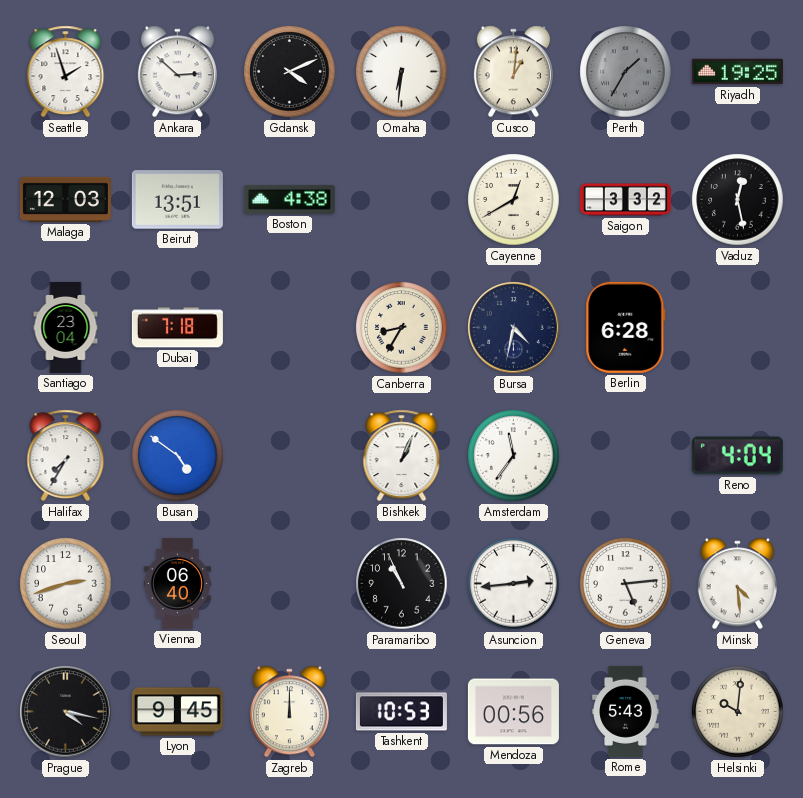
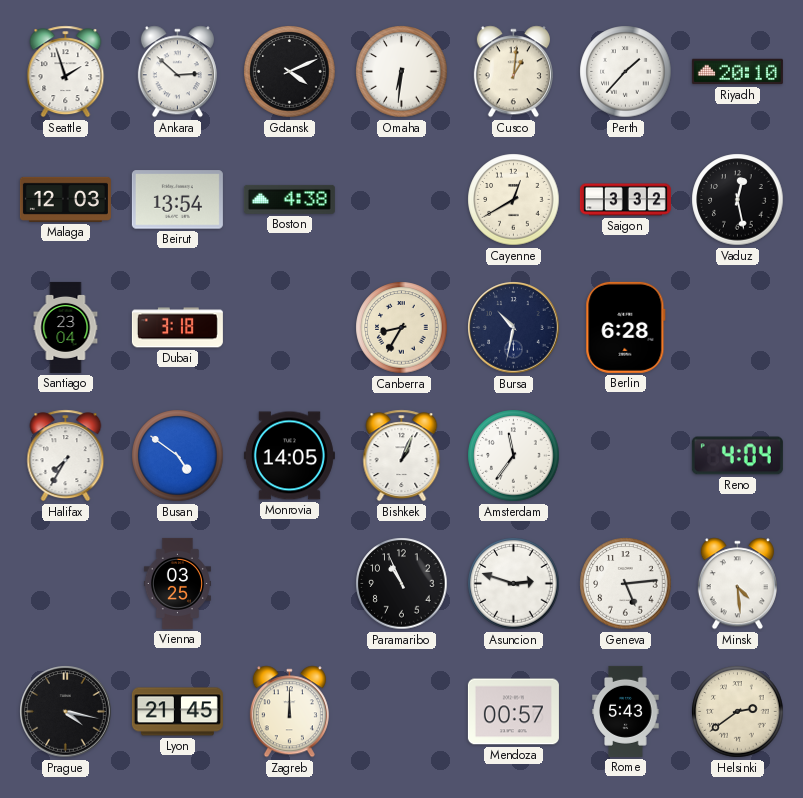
Perth: 1:35 -> 1:37
Perth dial: grey -> white
Riyadh: 19:25 -> 20:10
Beirut: 13:51 -> 13:54
Dubai: 7:18 -> 3:18
Bursa: 4:32 -> 10:32
Monrovia: none -> 14:05
Seoul: 2:42 -> none
Vienna: 06:40 -> 03:25
Asuncion: 2:44 -> 2:48
Lyon: 9:45 -> 21:45
Tashkent: 10:53 -> none
Mendoza: 00:56 -> 00:57
Helsinki: 10:01 -> 2:39
